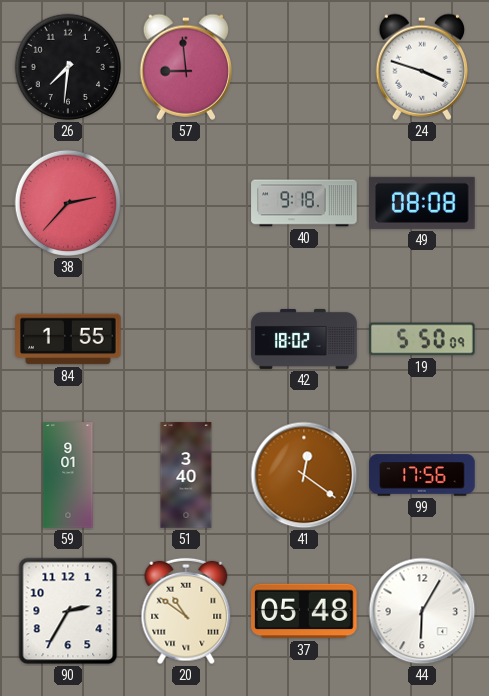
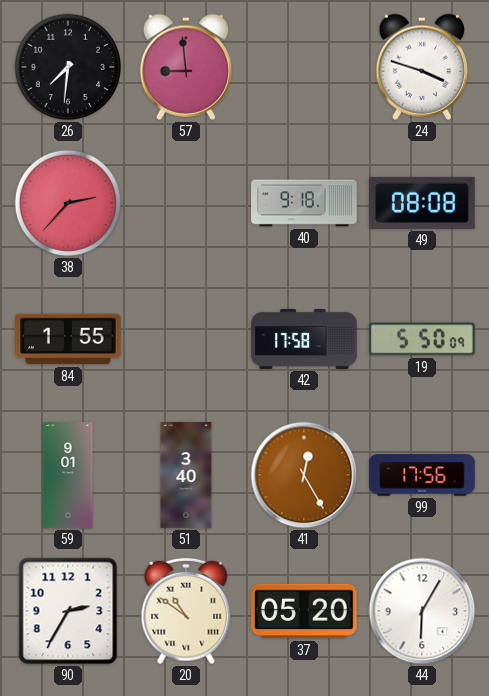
42: 18:02 -> 17:58
41: 12:21 -> 12:25
37: 05:48 -> 05:20
